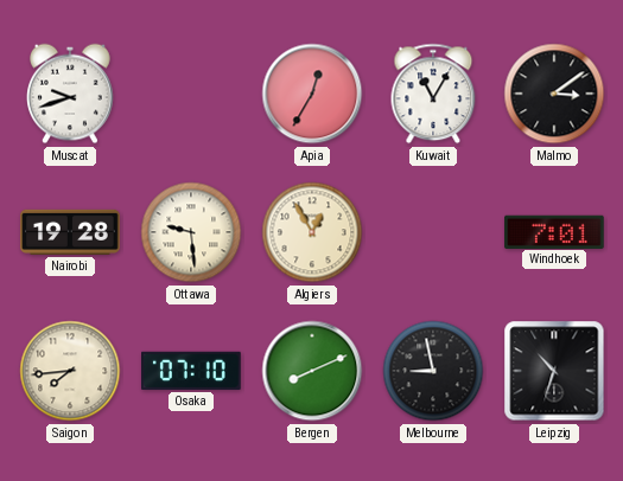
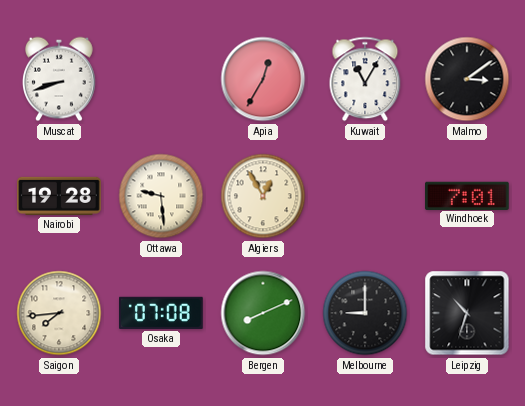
Muscat: 9:42 -> 8:42
Osaka: 07:10 -> 07:08
Melbourne: 8:58 -> 9:00
